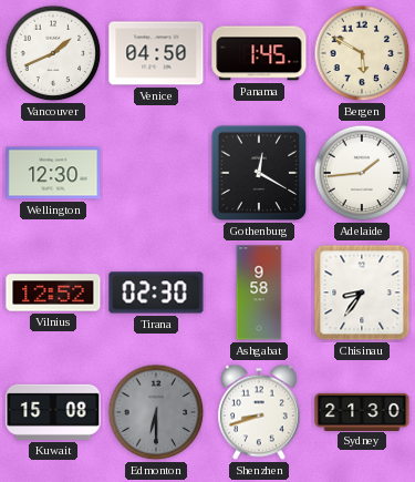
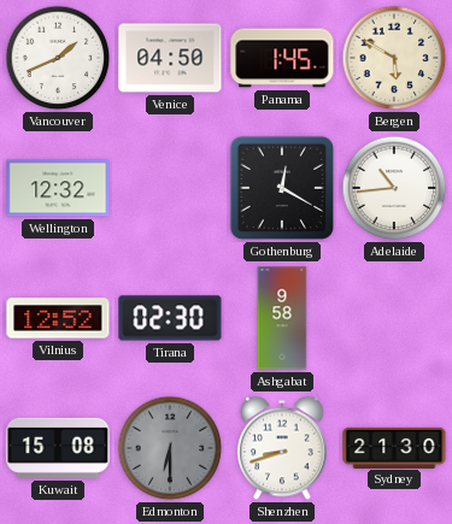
Wellington: 12:30 -> 12:32
Adelaide: 1:44 -> 10:44
Chisinau: 8:36 -> none
